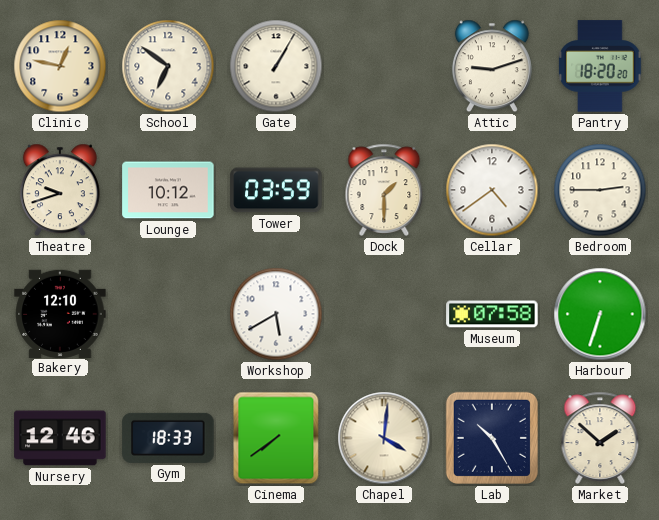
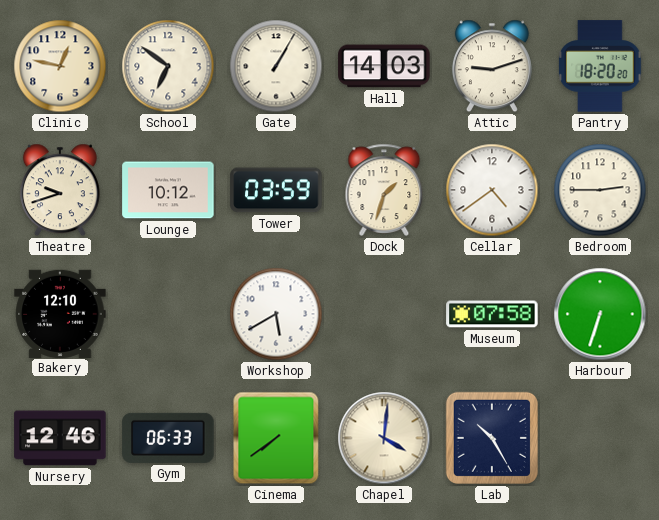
Hall: none -> 14:03
Dock: 1:30 -> 1:33
Gym: 18:33 -> 06:33
Market: 1:52 -> none
